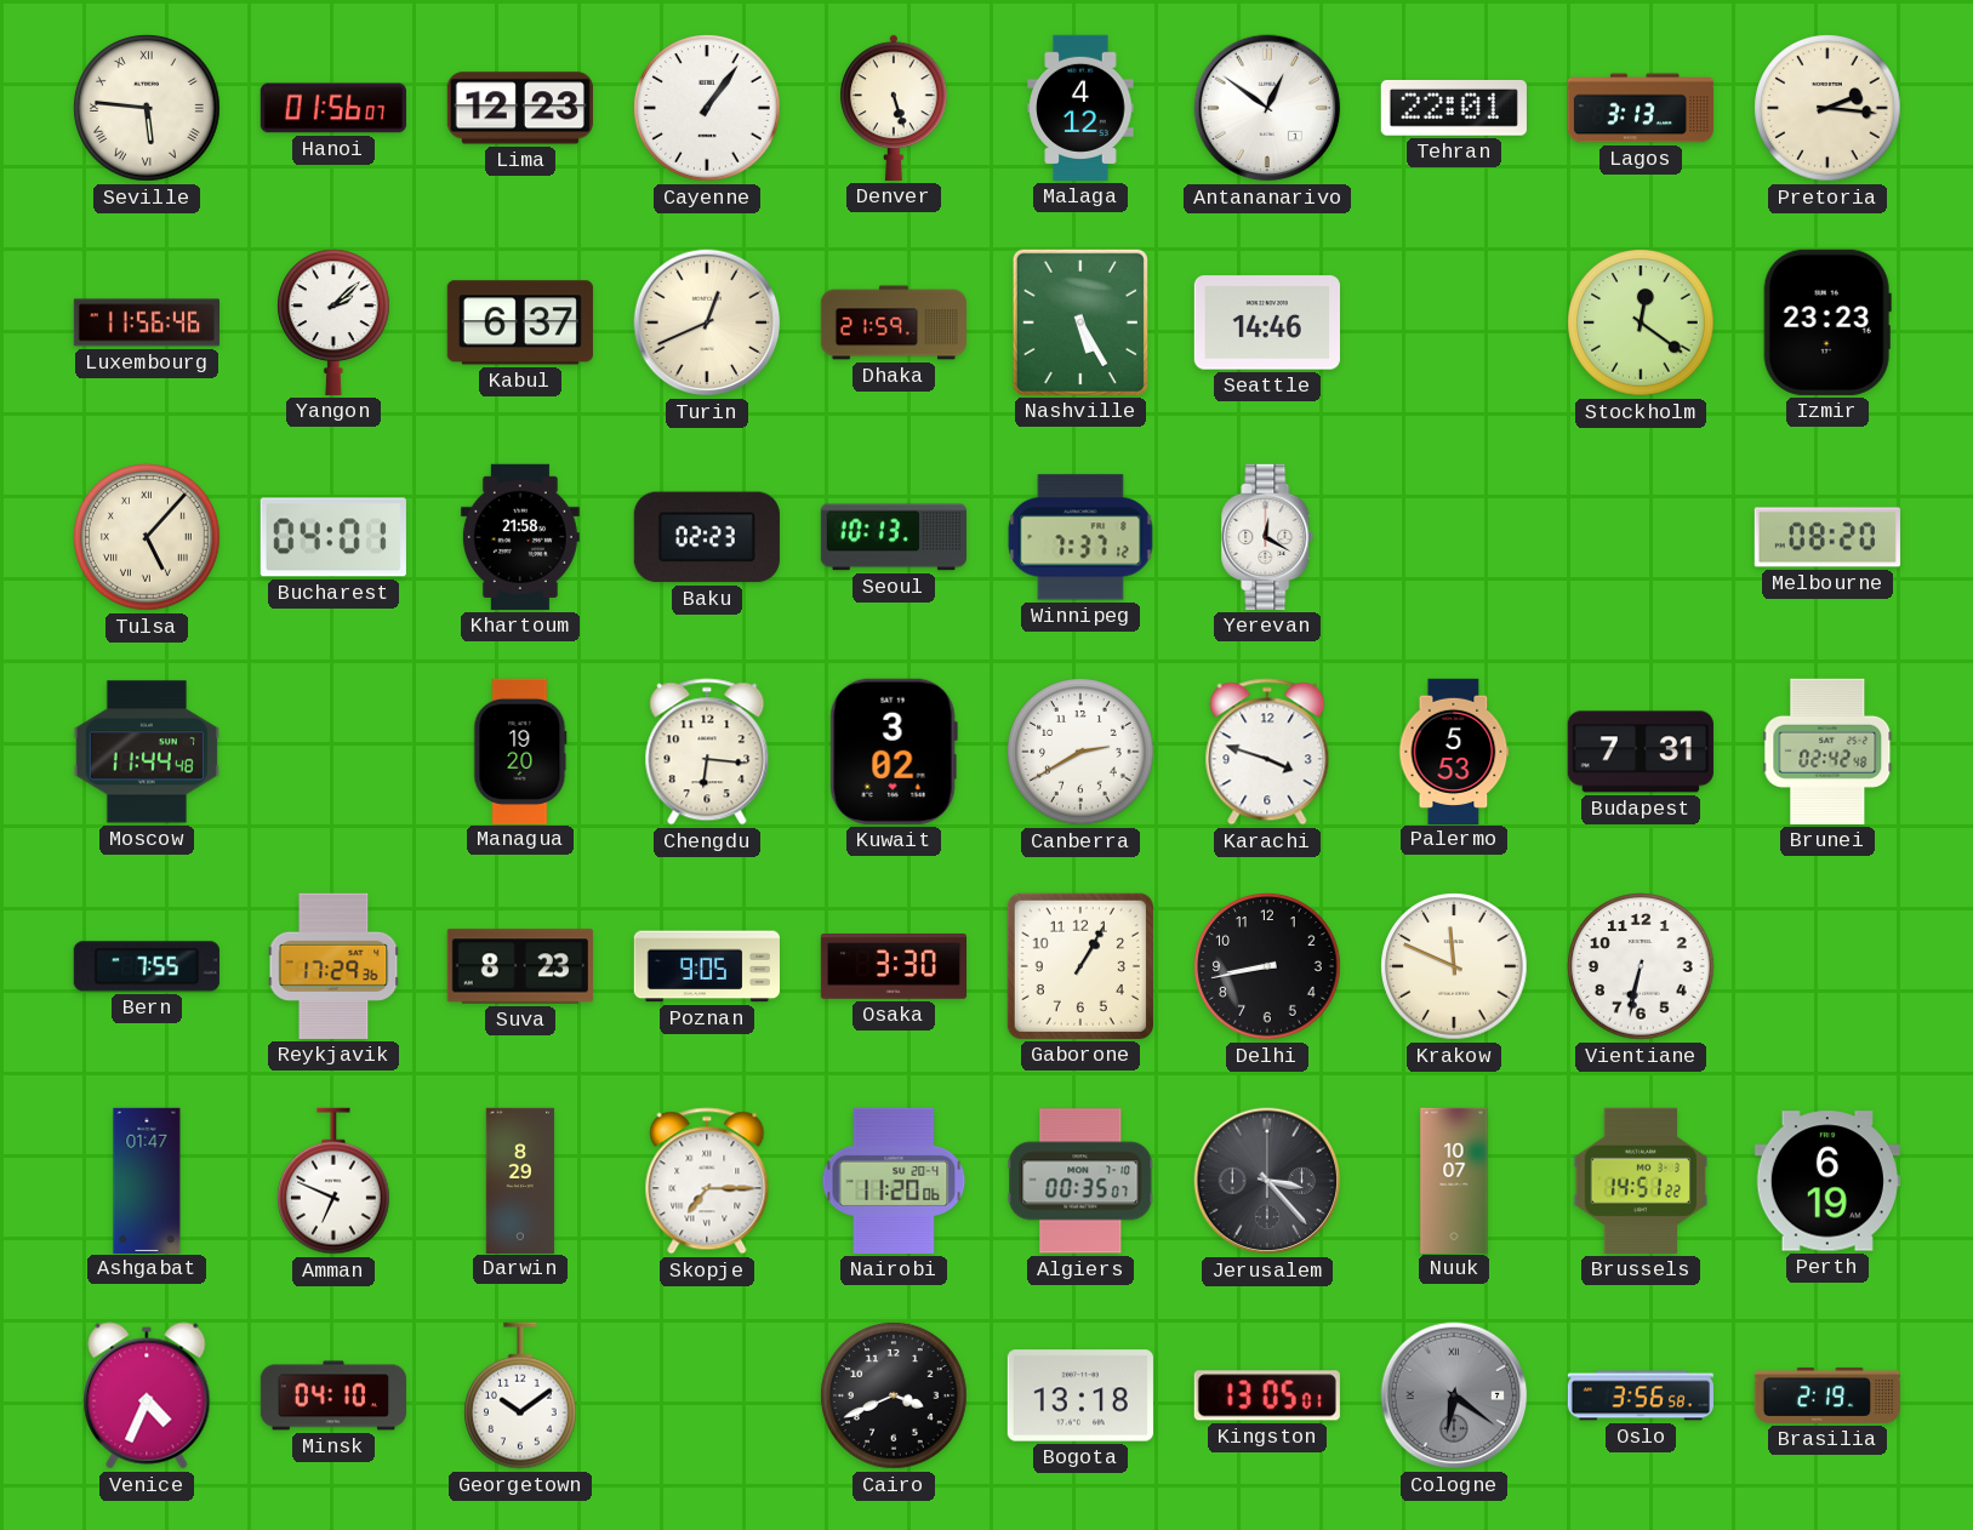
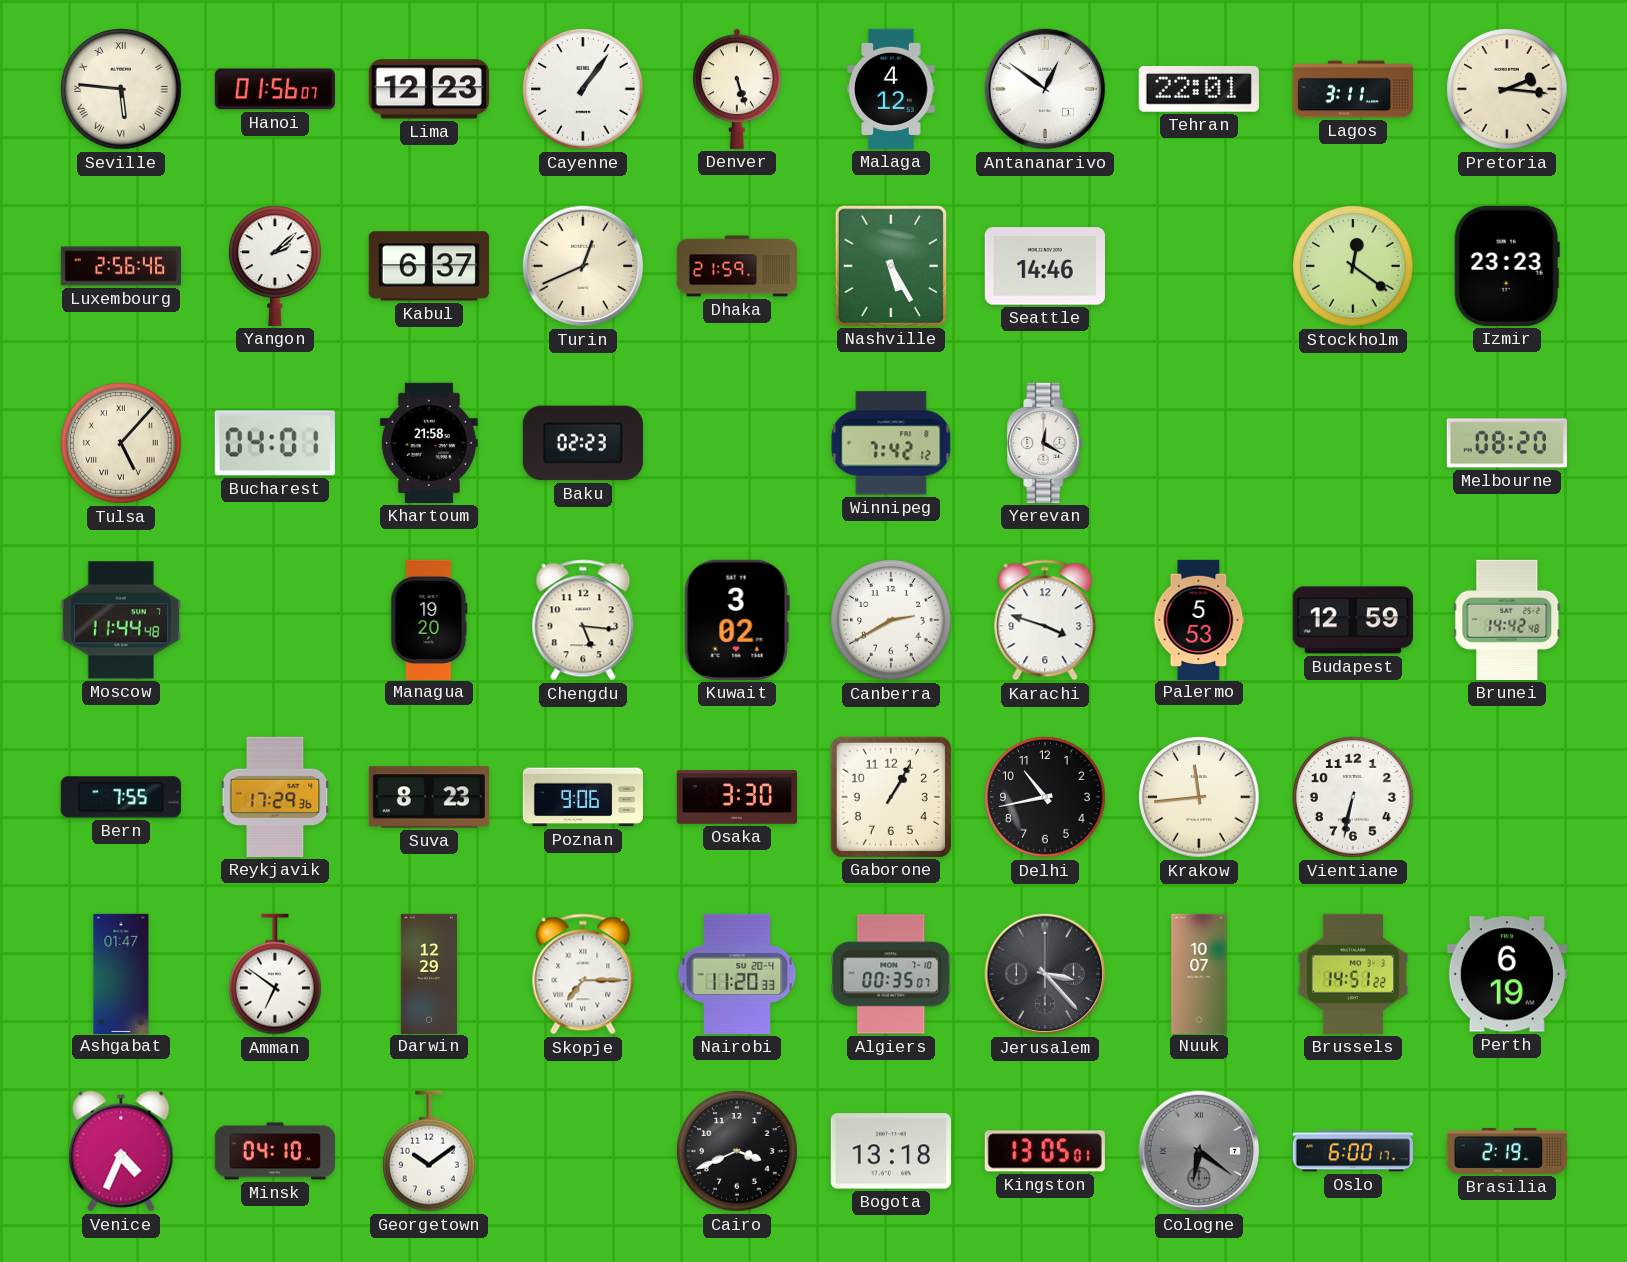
Lagos: 3:13 -> 3:11
Luxembourg: 11:56 -> 2:56
Seoul: 10:13 -> none
Winnipeg: 7:37 -> 7:42
Chengdu: 6:16 -> 5:16
Budapest: 7:31 -> 12:59
Brunei: 02:42 -> 14:42
Poznan: 9:05 -> 9:06
Delhi: 8:43 -> 10:43
Krakow: 11:49 -> 11:44
Amman: 6:49 -> 6:51
Darwin: 8:29 -> 12:29
Nairobi: 11:20:06 -> 11:20:33
Oslo: 3:56 -> 6:00
